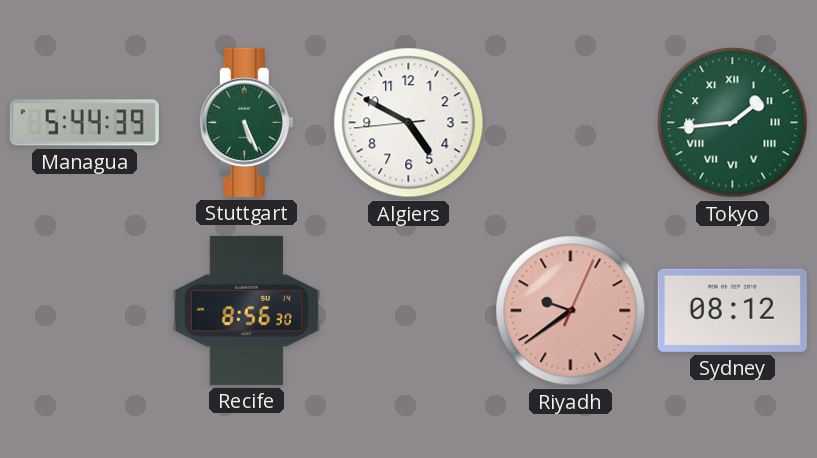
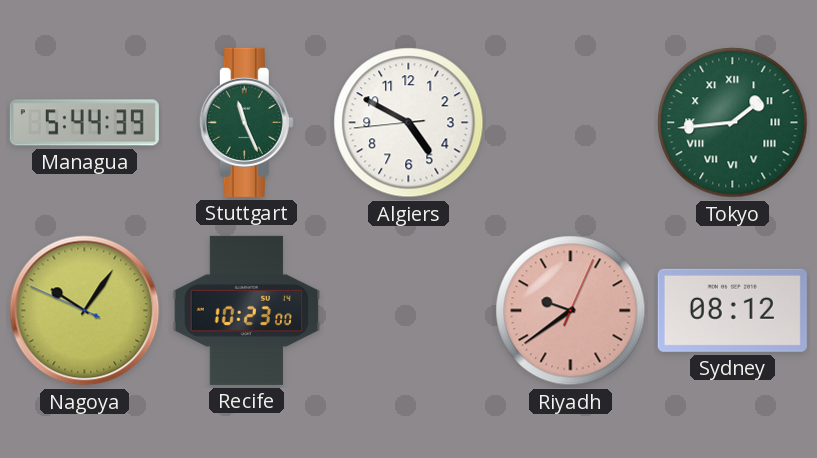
Stuttgart: 5:26 -> 11:26
Nagoya: none -> 10:05
Recife: 8:56 -> 10:23
